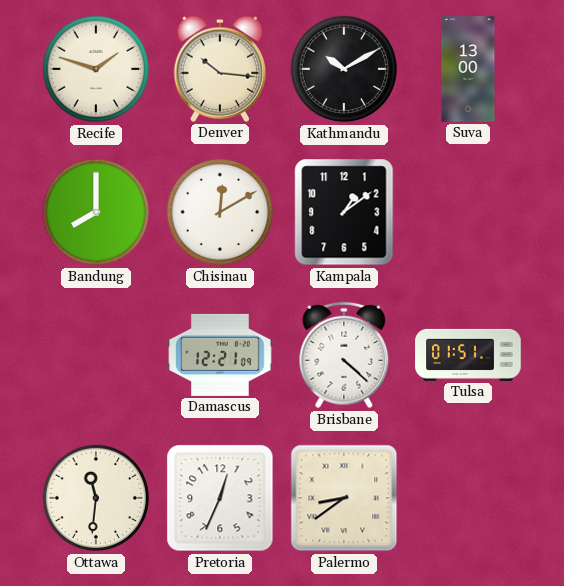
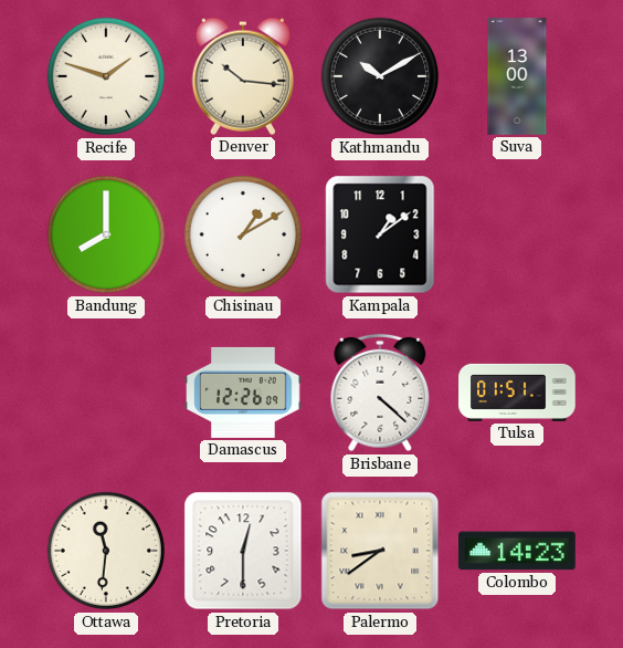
Chisinau: 12:10 -> 1:10
Damascus: 12:21 -> 12:26
Pretoria: 12:34 -> 12:30
Colombo: none -> 14:23
